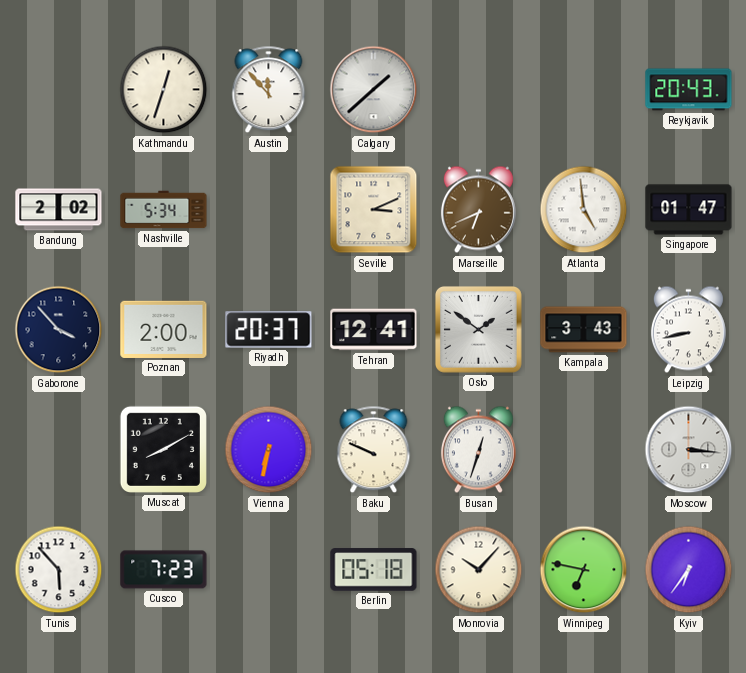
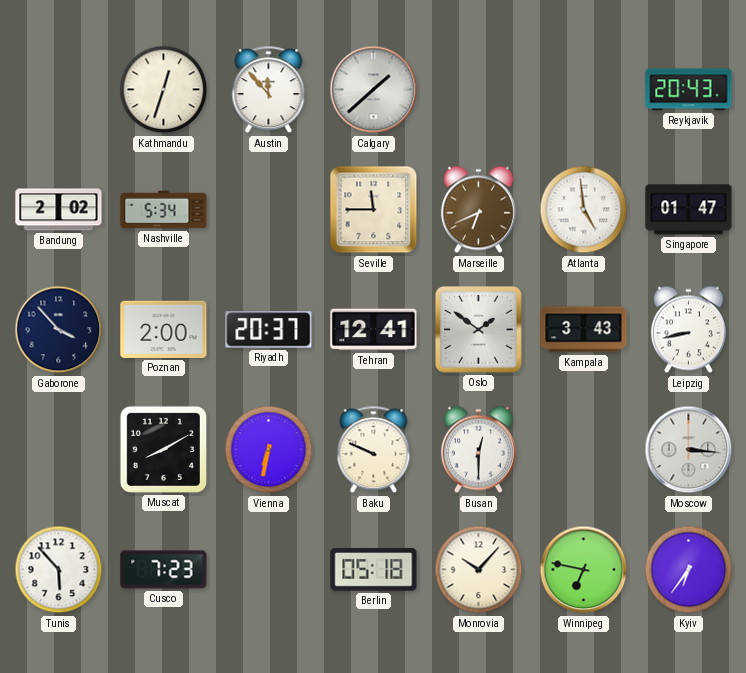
Seville: 3:11 -> 11:45
Busan: 12:33 -> 12:30
